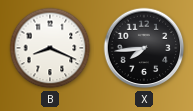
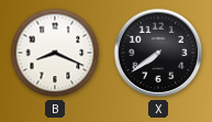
X: 7:44 -> 7:39
